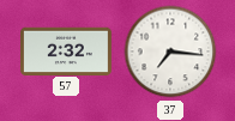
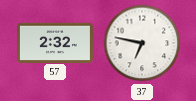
37: 7:16 -> 6:47
